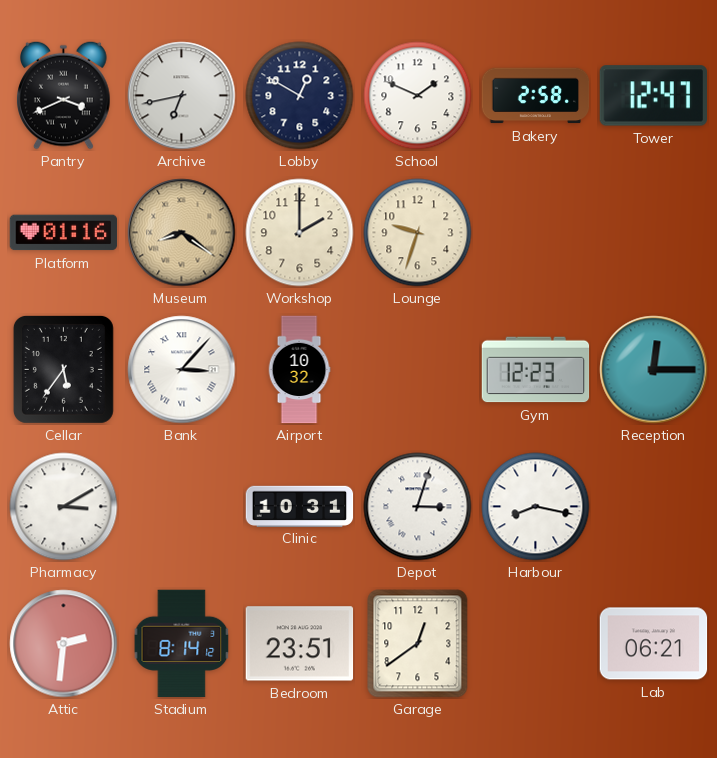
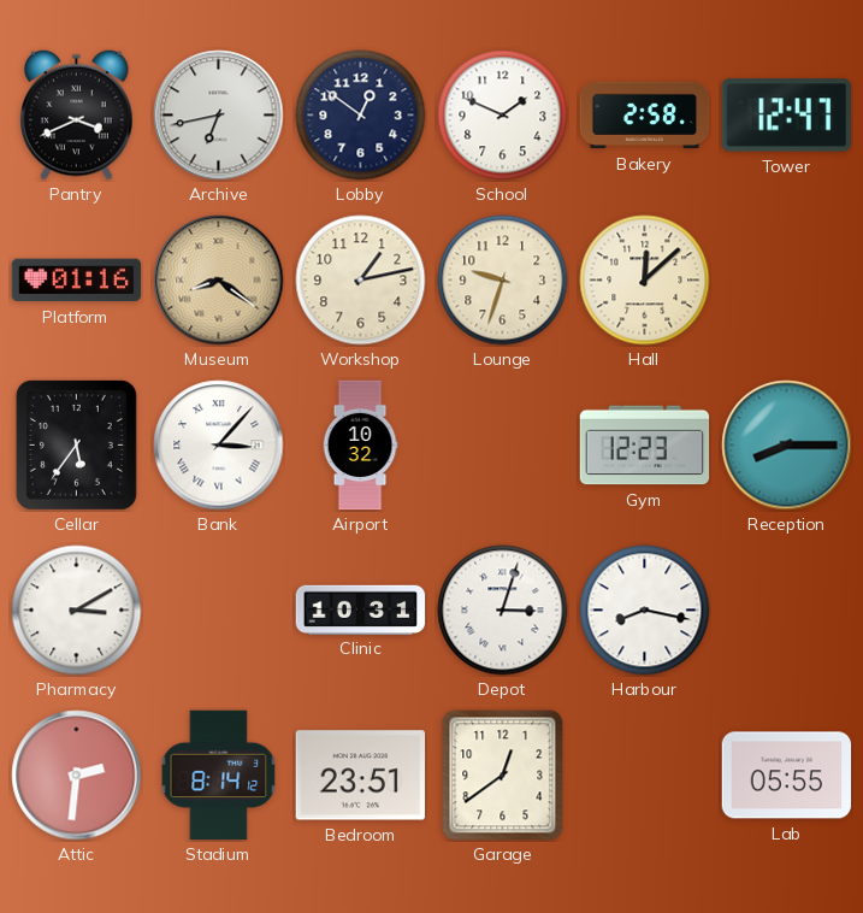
Lobby: 12:50 -> 12:51
Workshop: 2:00 -> 1:13
Hall: none -> 12:08
Reception: 12:15 -> 8:15
Lab: 06:21 -> 05:55
